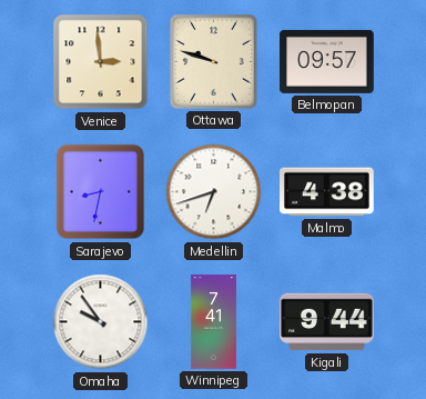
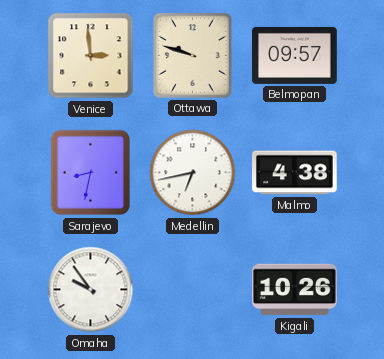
Medellin: 6:42 -> 6:43
Winnipeg: 7:41 -> none
Kigali: 9:44 -> 10:26
